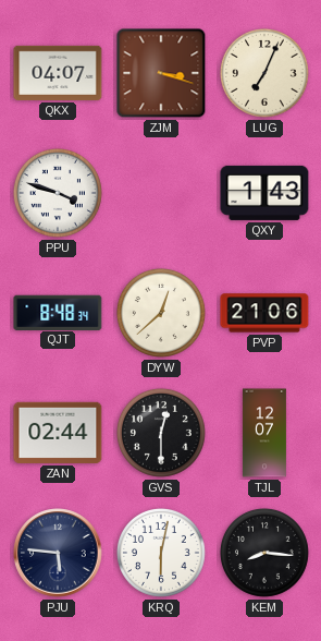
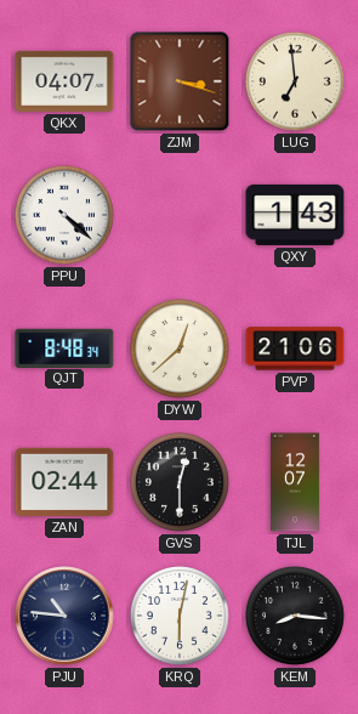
LUG: 7:04 -> 6:59
PPU: 3:48 -> 4:22
PJU: 5:46 -> 10:46
